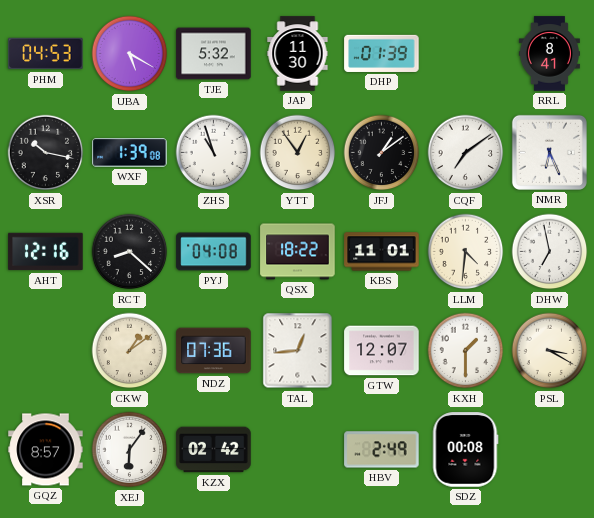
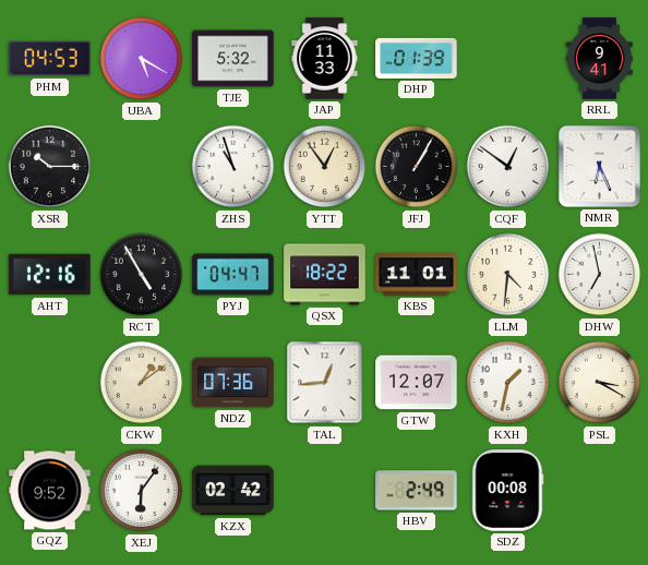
JAP: 11:30 -> 11:33
RRL: 8:41 -> 9:41
XSR: 10:17 -> 10:15
WXF: 1:39 -> none
JFJ: 1:09 -> 1:05
CQF: 7:09 -> 12:51
RCT: 8:22 -> 4:55
PYJ: 04:08 -> 04:47
KXH: 1:30 -> 1:32
GQZ: 8:57 -> 9:52
